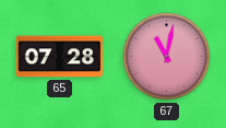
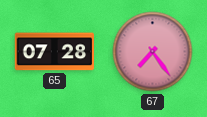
67: 11:02 -> 7:24
